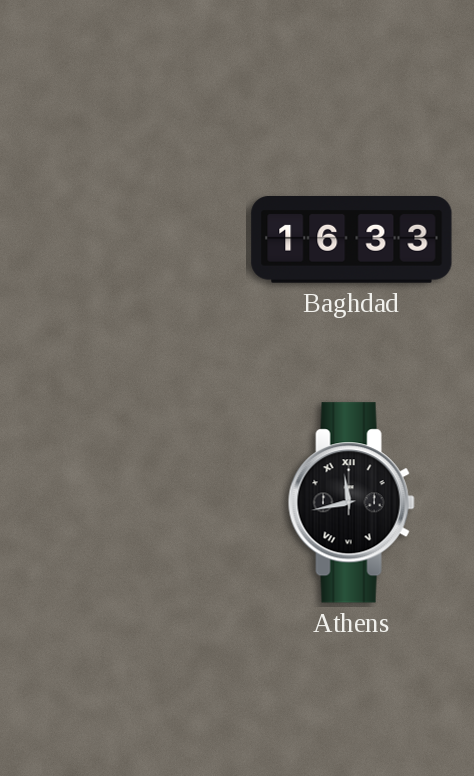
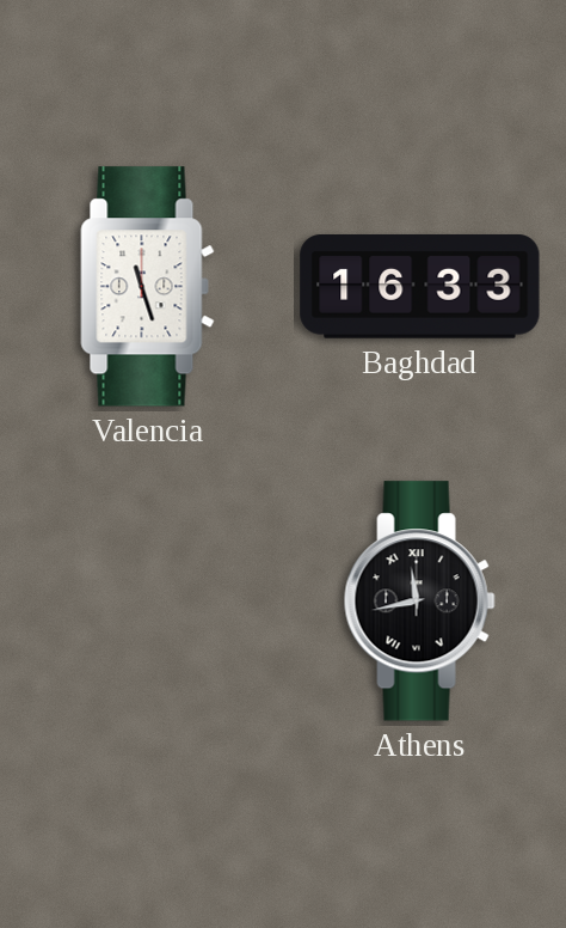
Valencia: none -> 11:27
